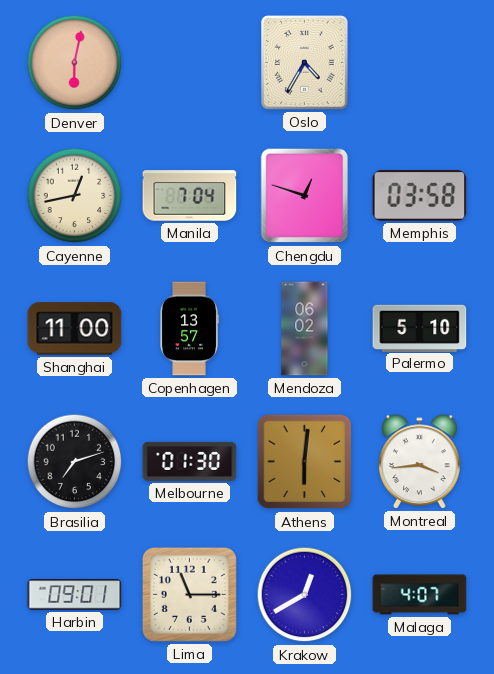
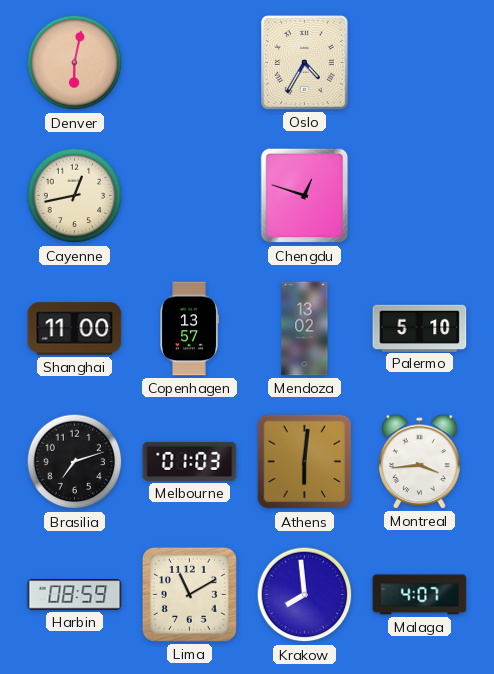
Manila: 7:04 -> none
Memphis: 03:58 -> none
Mendoza: 06:02 -> 13:02
Melbourne: 01:30 -> 01:03
Harbin: 09:01 -> 08:59
Lima: 11:15 -> 11:10
Krakow: 12:40 -> 7:59
